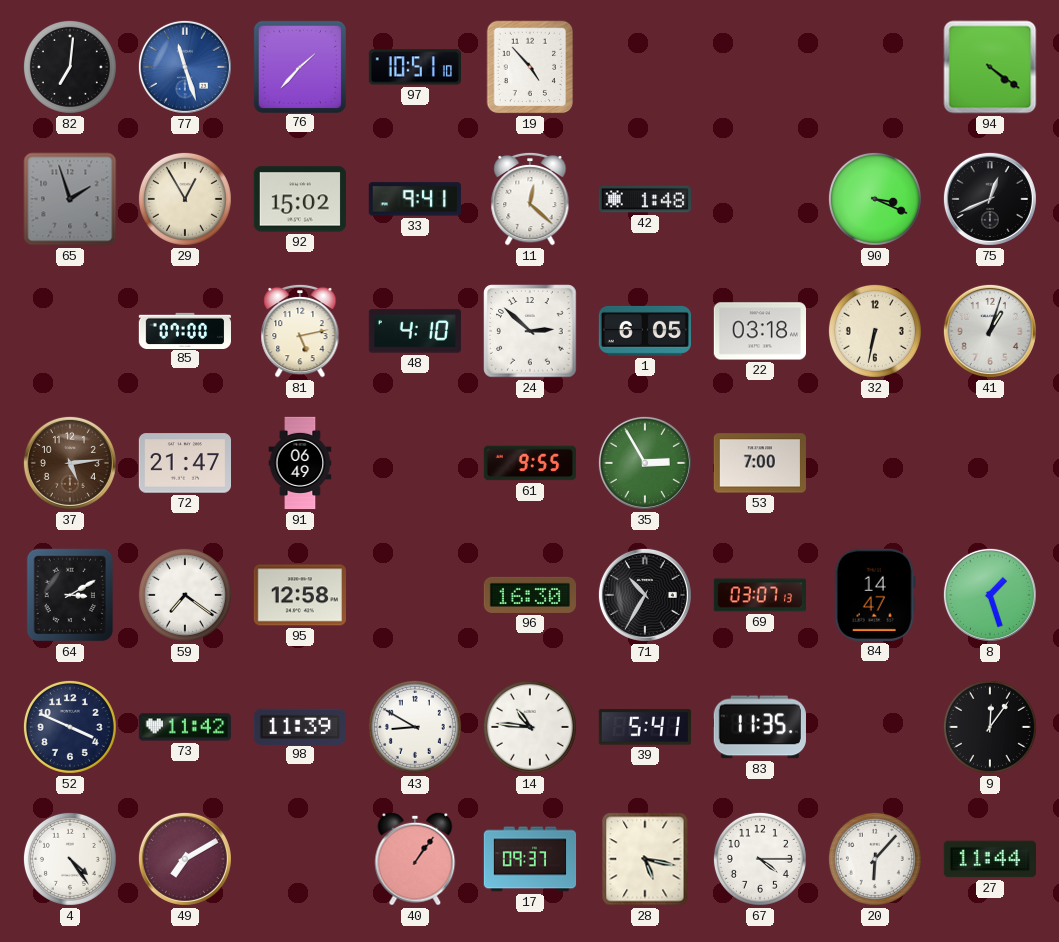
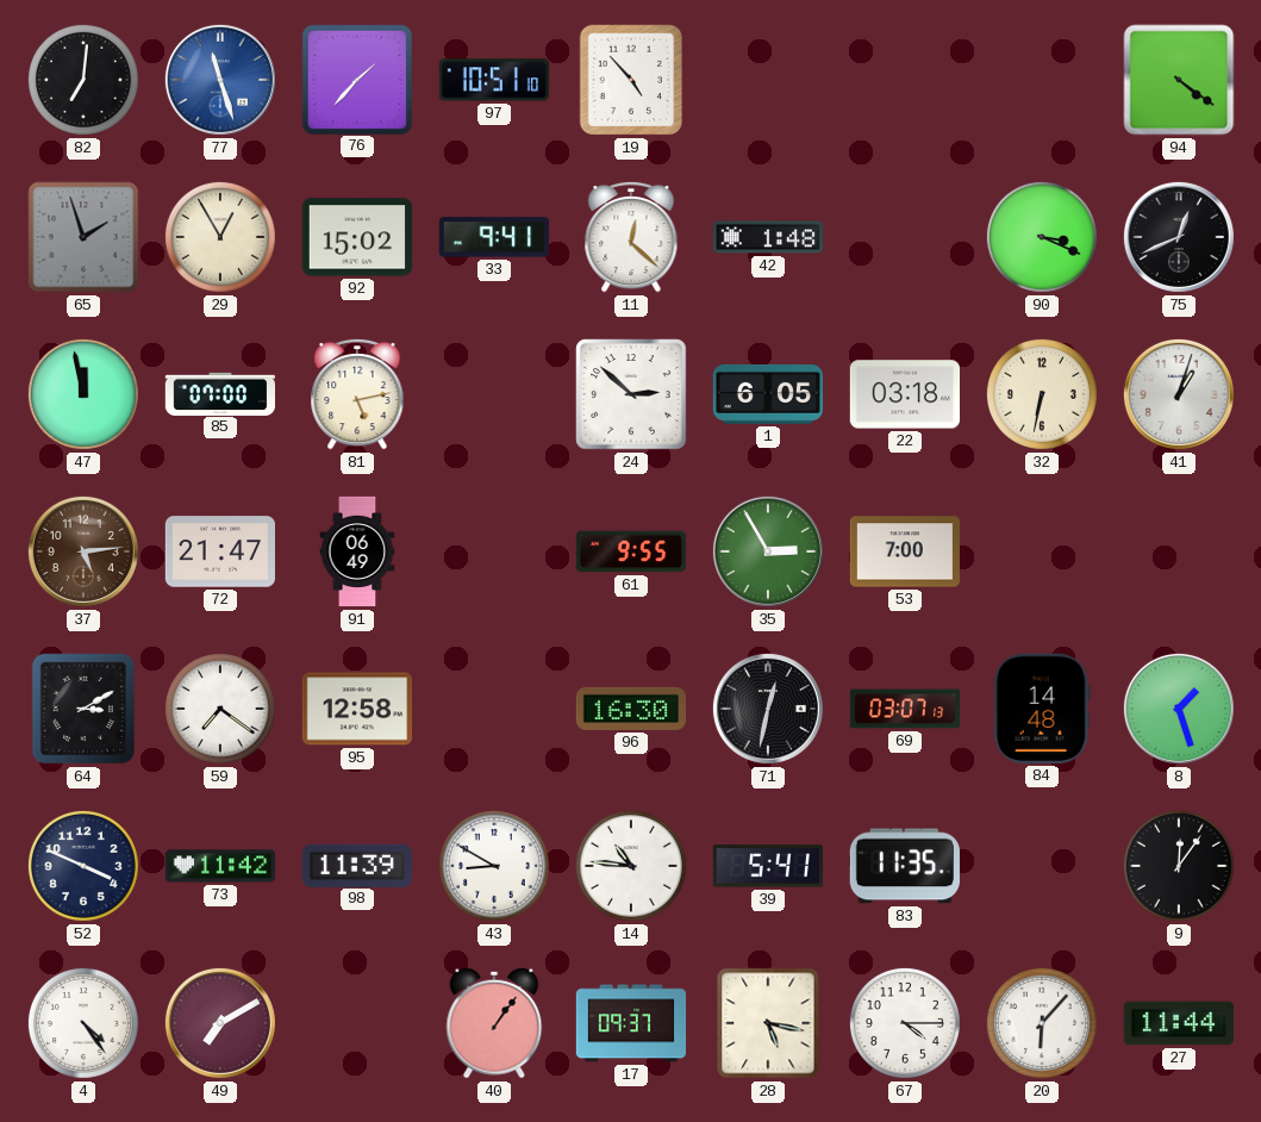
47: none -> 11:58
48: 4:10 -> none
71: 10:35 -> 12:32
84: 14:47 -> 14:48
